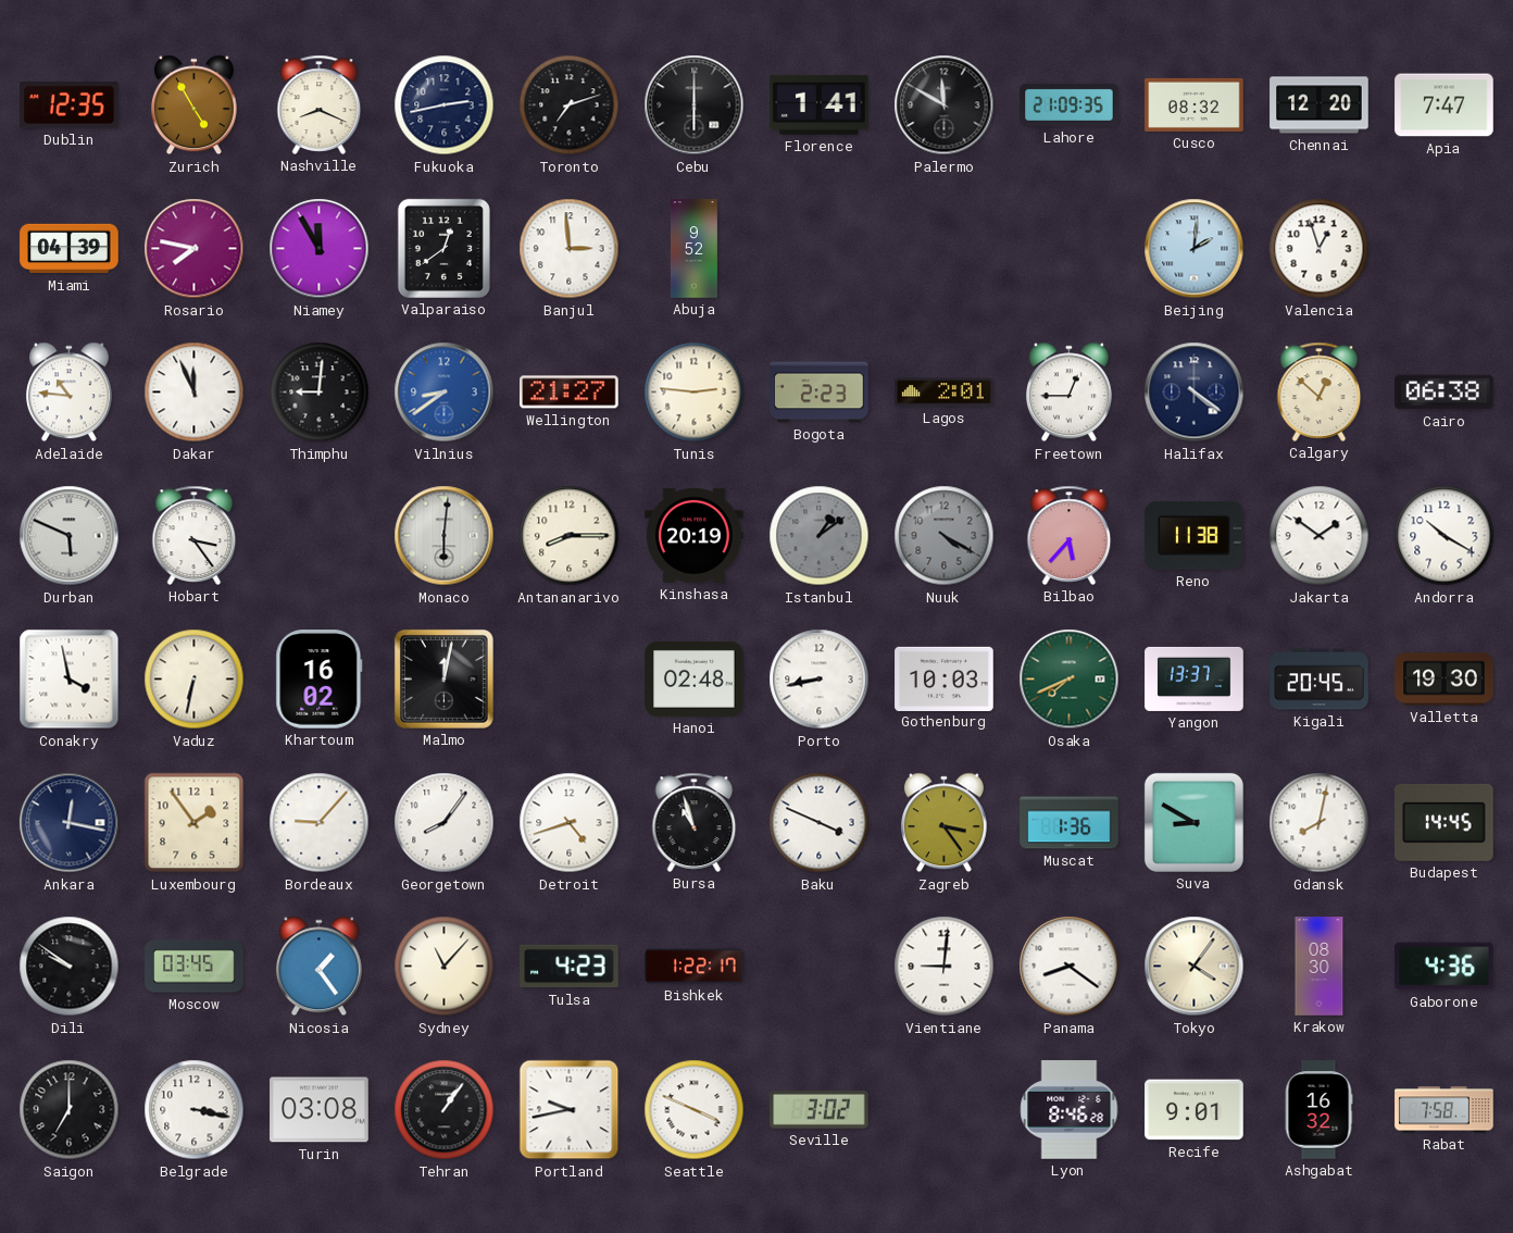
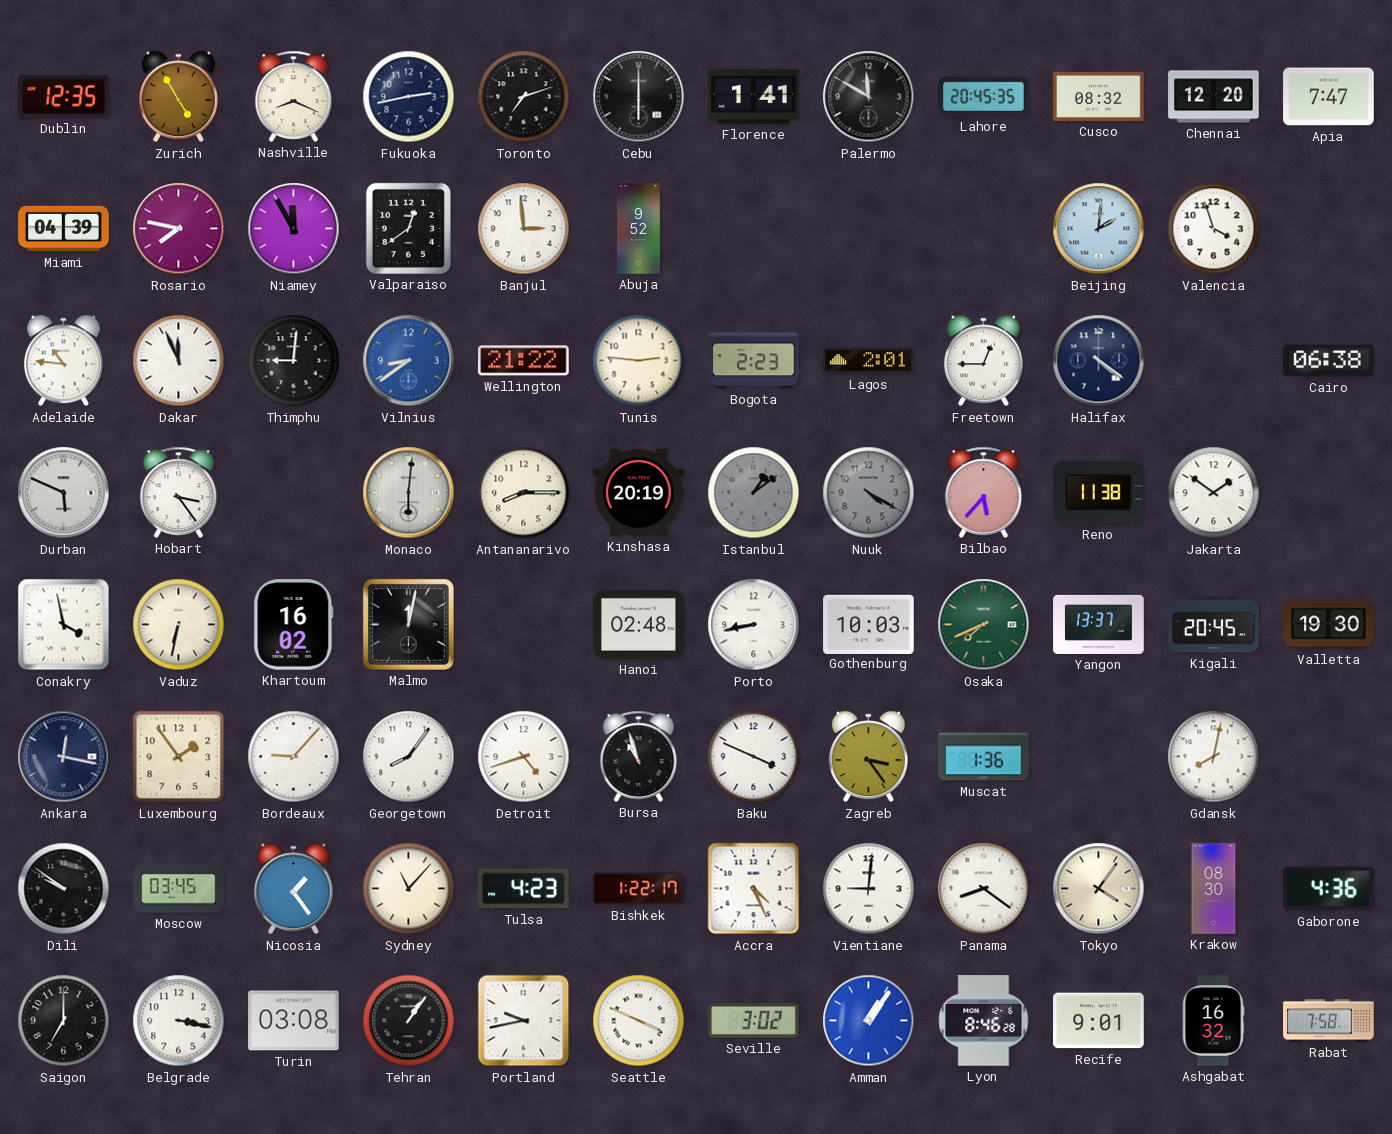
Lahore: 21:09 -> 20:45
Valencia: 12:57 -> 3:57
Wellington: 21:27 -> 21:22
Calgary: 12:52 -> none
Andorra: 10:20 -> none
Suva: 8:50 -> none
Budapest: 14:45 -> none
Accra: none -> 4:26
Amman: none -> 1:06
